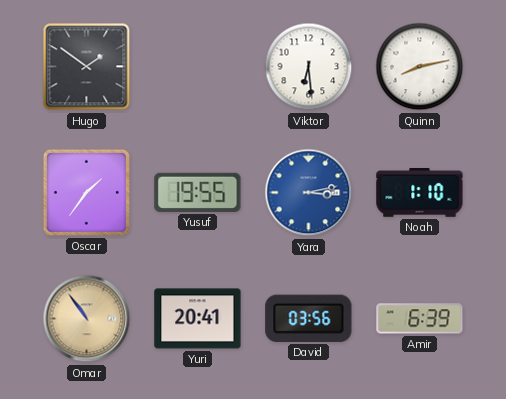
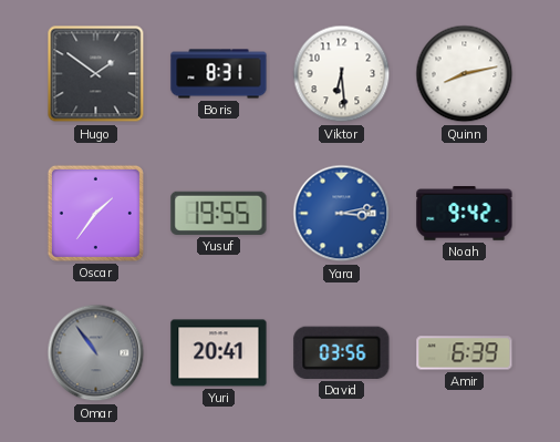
Boris: none -> 8:31
Noah: 1:10 -> 9:42
Omar dial: champagne -> grey
